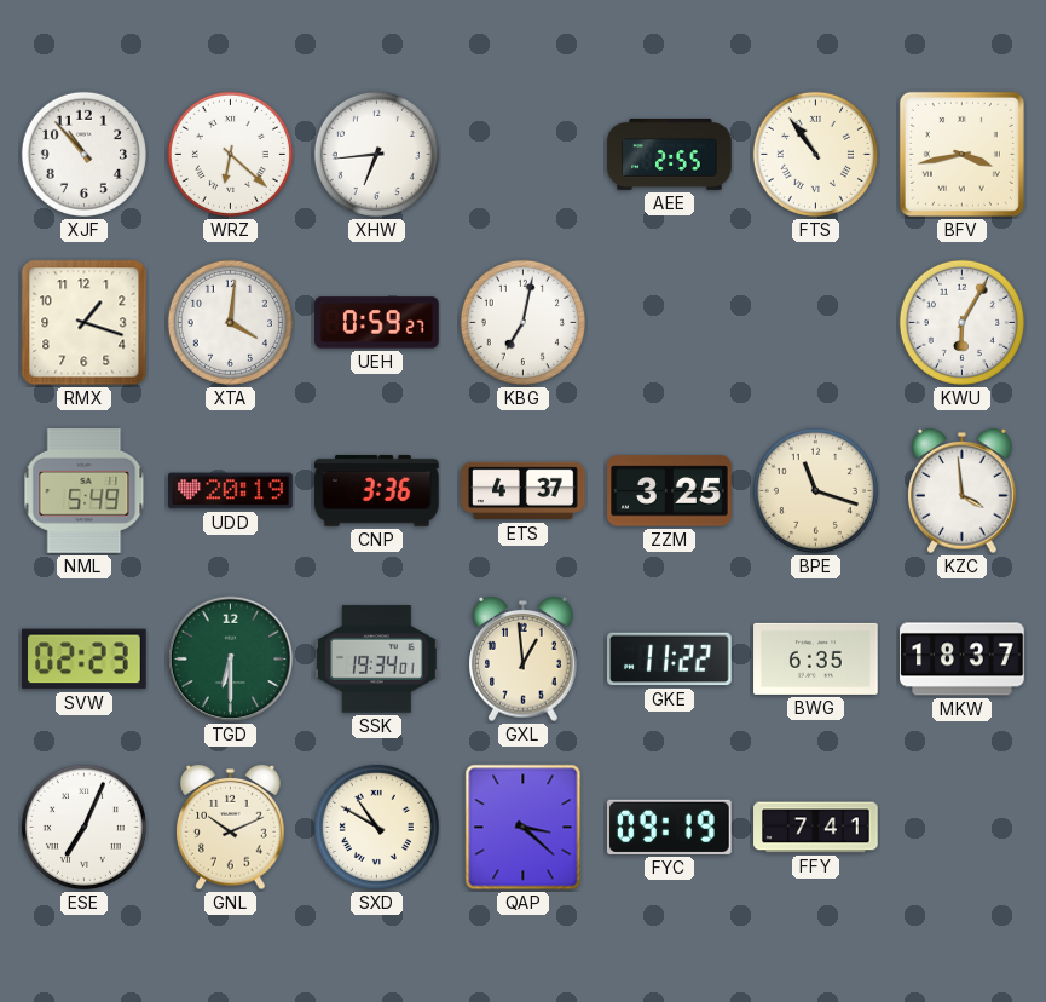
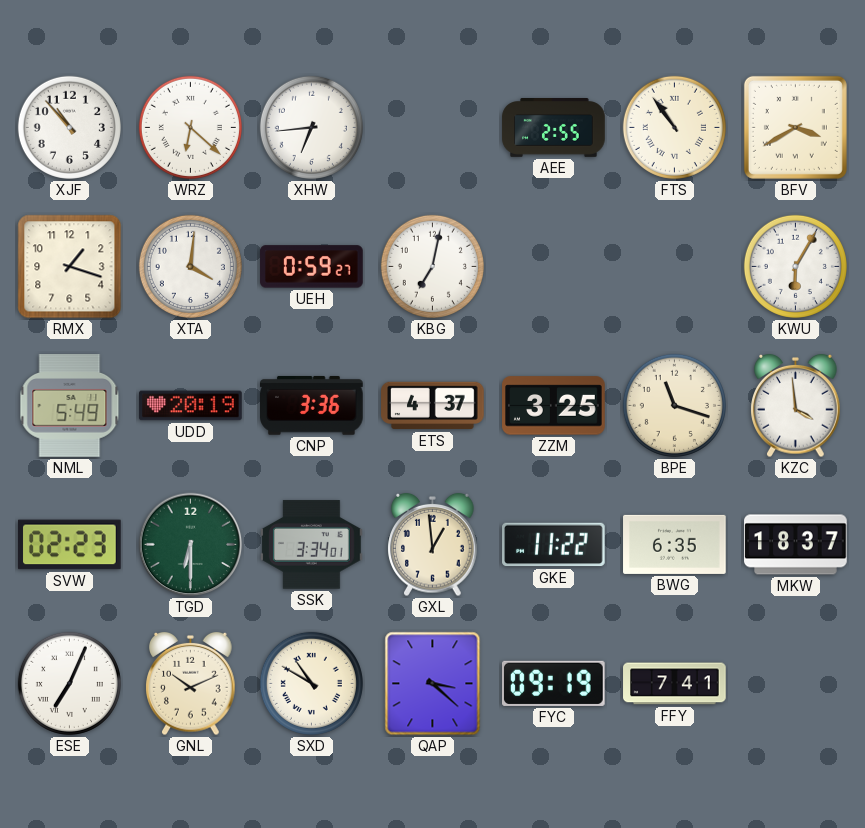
BFV: 3:43 -> 3:40
SSK: 19:34 -> 3:34
